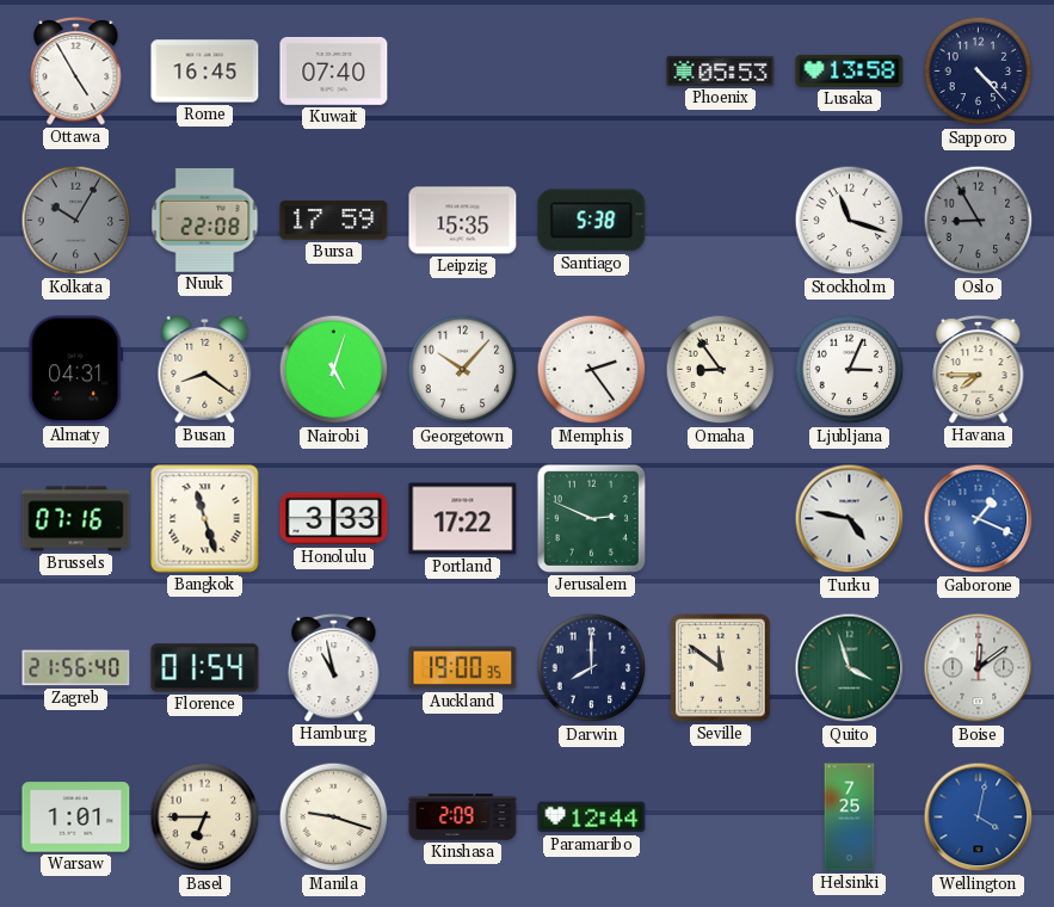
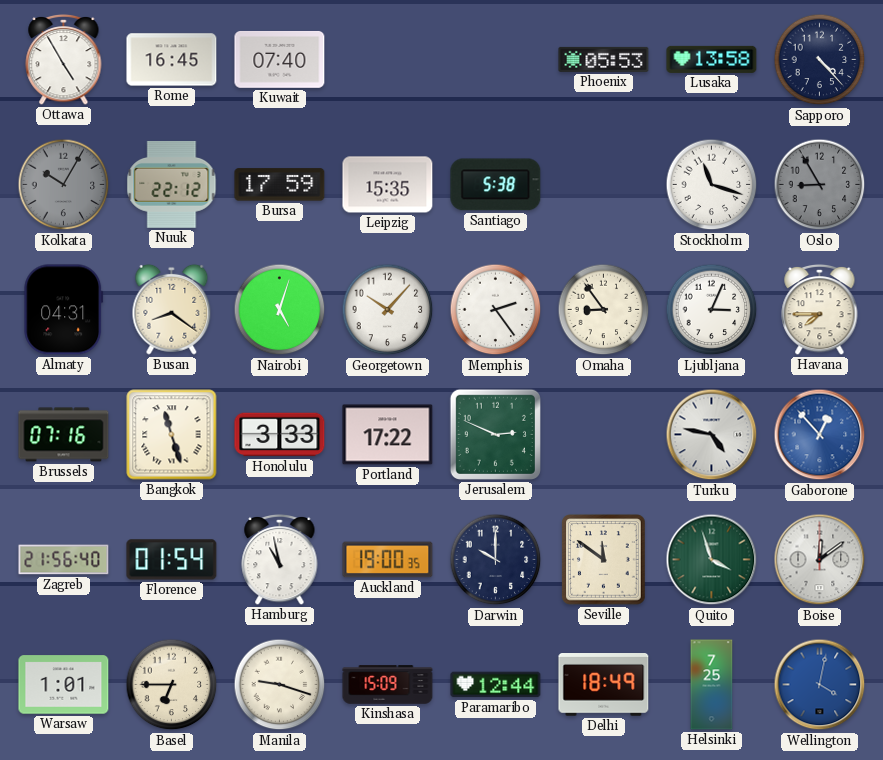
Nuuk: 22:08 -> 22:12
Gaborone: 1:19 -> 12:53
Darwin: 8:00 -> 10:00
Kinshasa: 2:09 -> 15:09
Delhi: none -> 18:49
